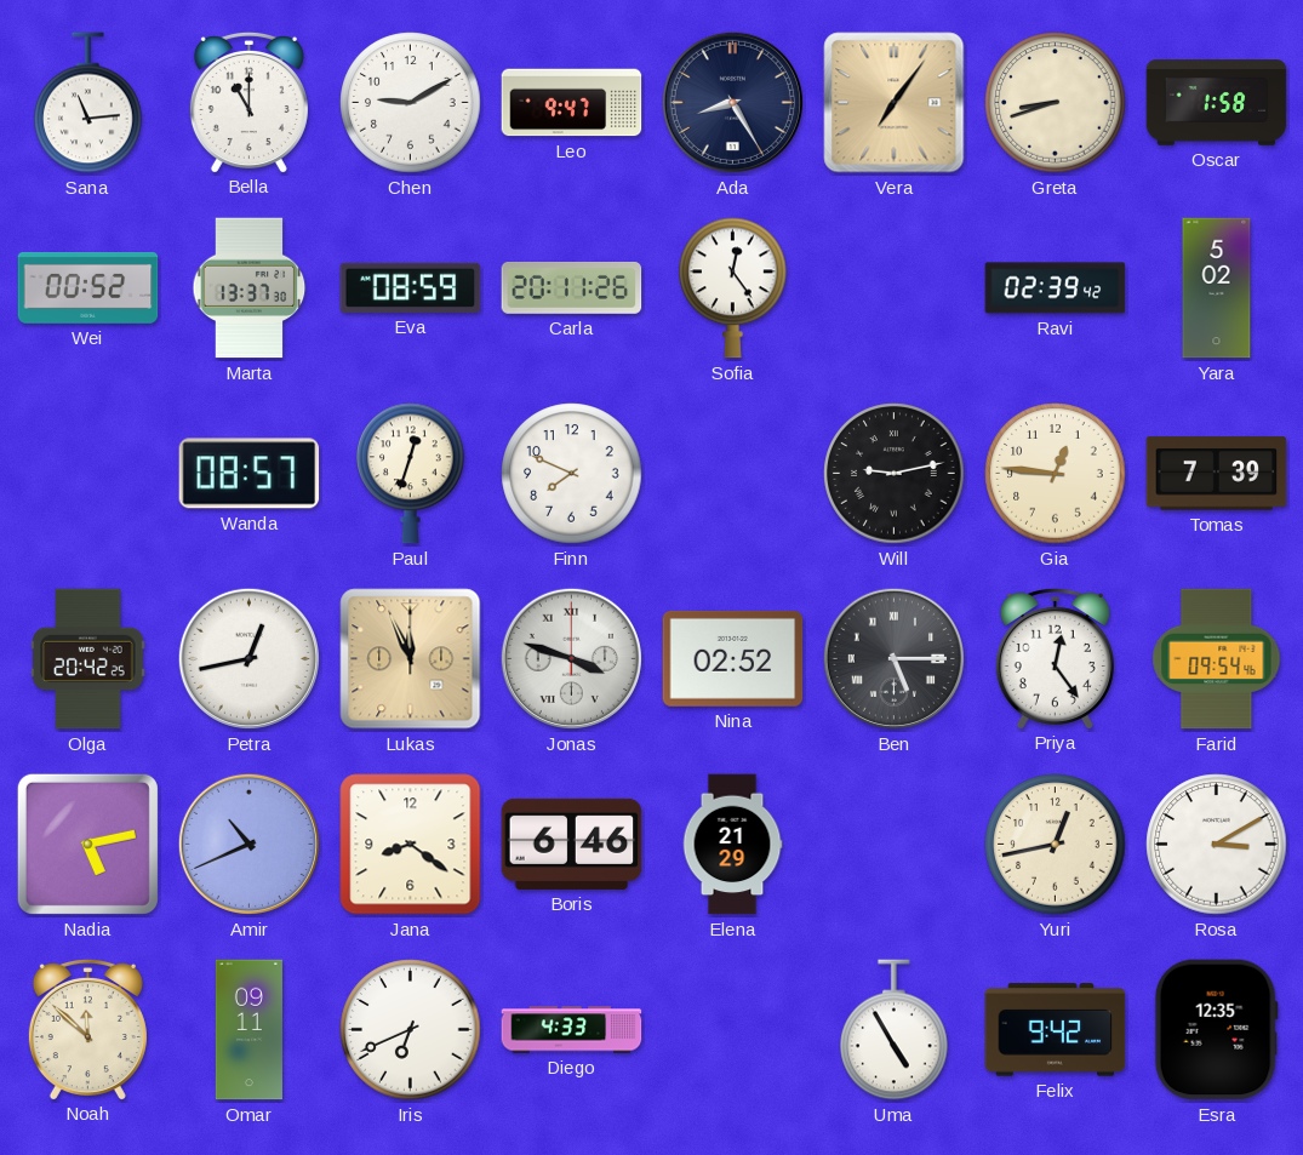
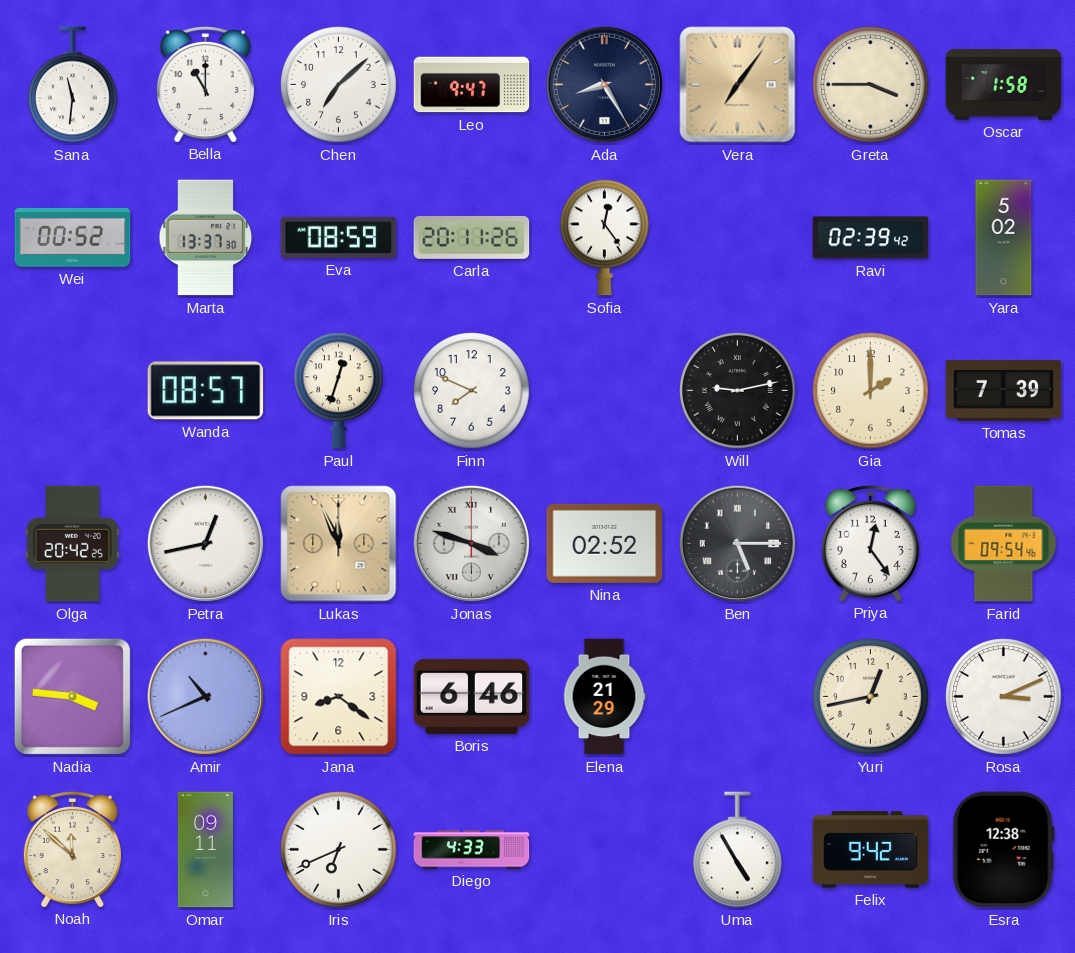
Sana: 11:14 -> 11:31
Chen: 9:10 -> 7:08
Greta: 8:42 -> 3:45
Gia: 12:46 -> 2:00
Nadia: 5:13 -> 3:46
Rosa: 3:10 -> 3:11
Esra: 12:35 -> 12:38
